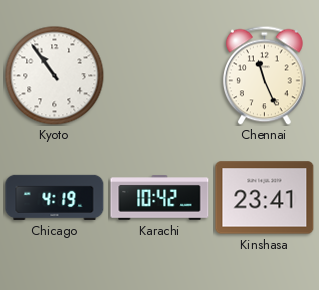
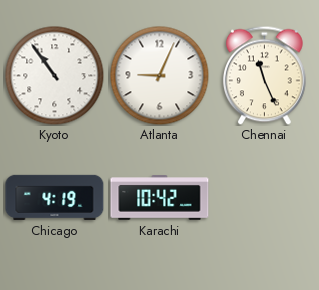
Atlanta: none -> 9:04
Kinshasa: 23:41 -> none
